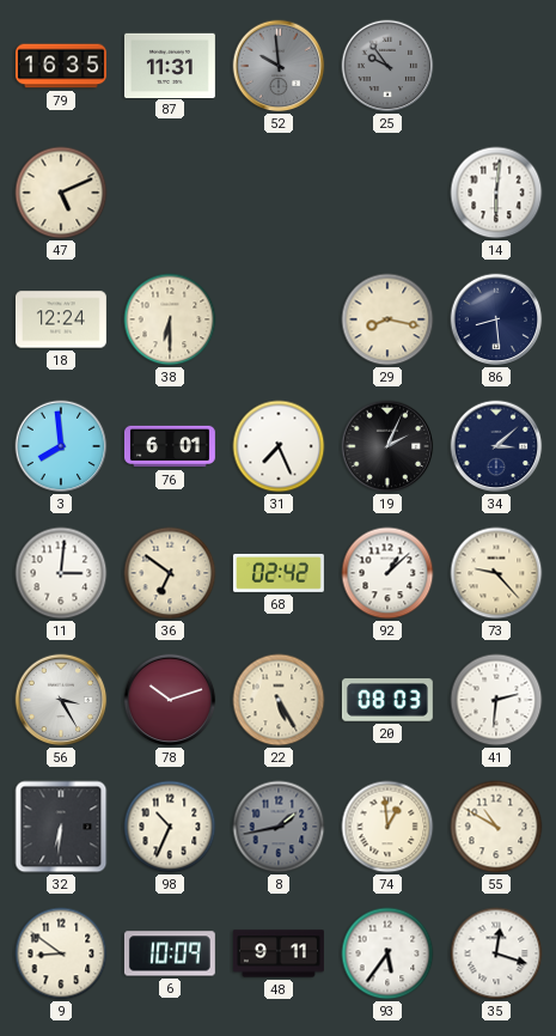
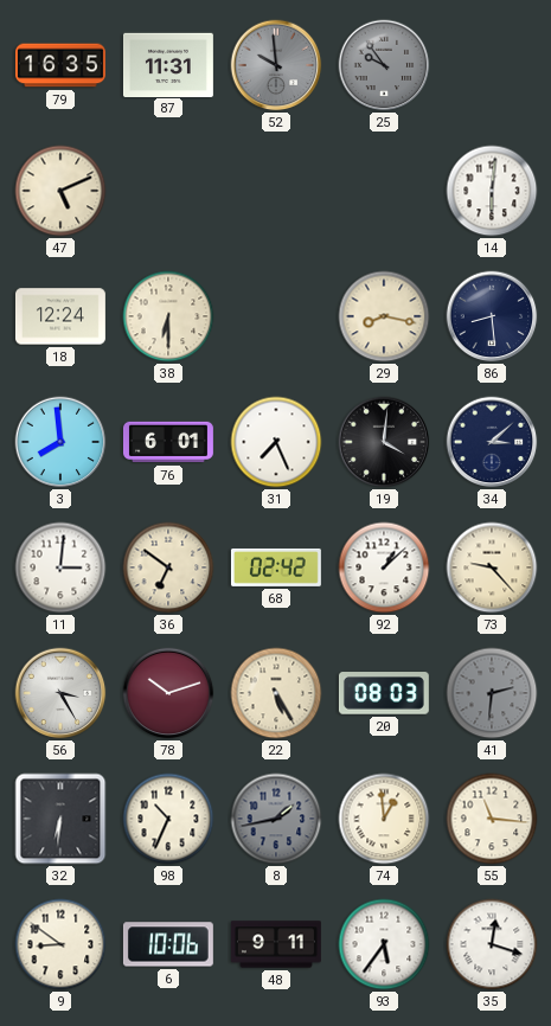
19: 2:04 -> 4:01
41 dial: white -> grey
55: 10:50 -> 11:16
6: 10:09 -> 10:06
